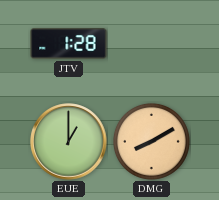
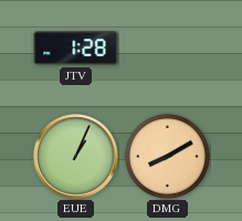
EUE: 1:00 -> 1:04
